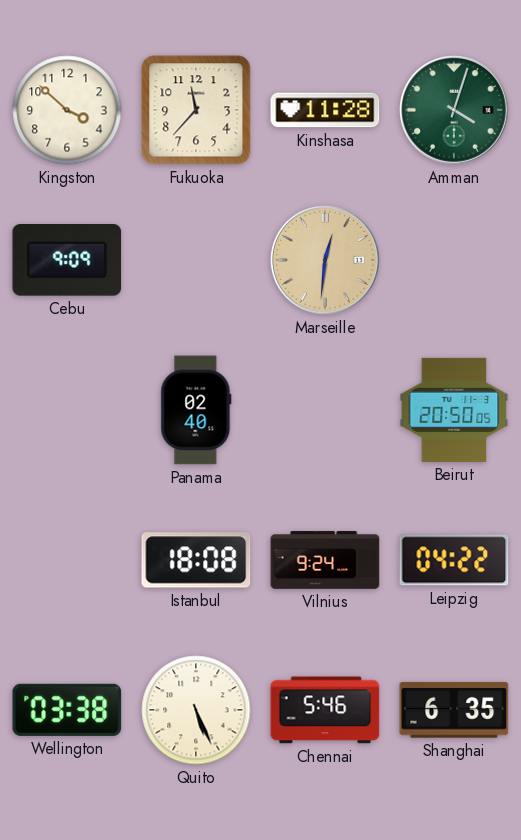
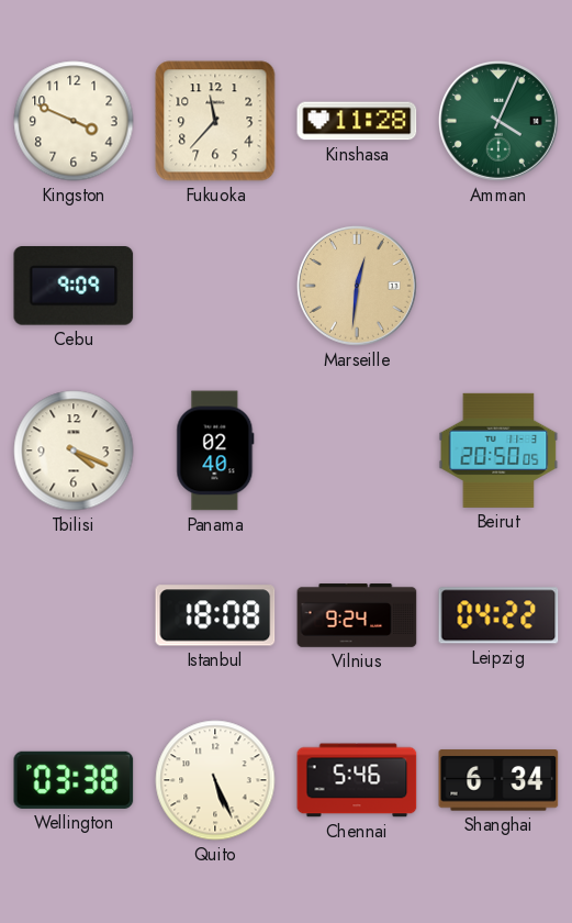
Kingston: 3:52 -> 3:49
Amman: 4:03 -> 4:04
Tbilisi: none -> 4:19
Shanghai: 6:35 -> 6:34
